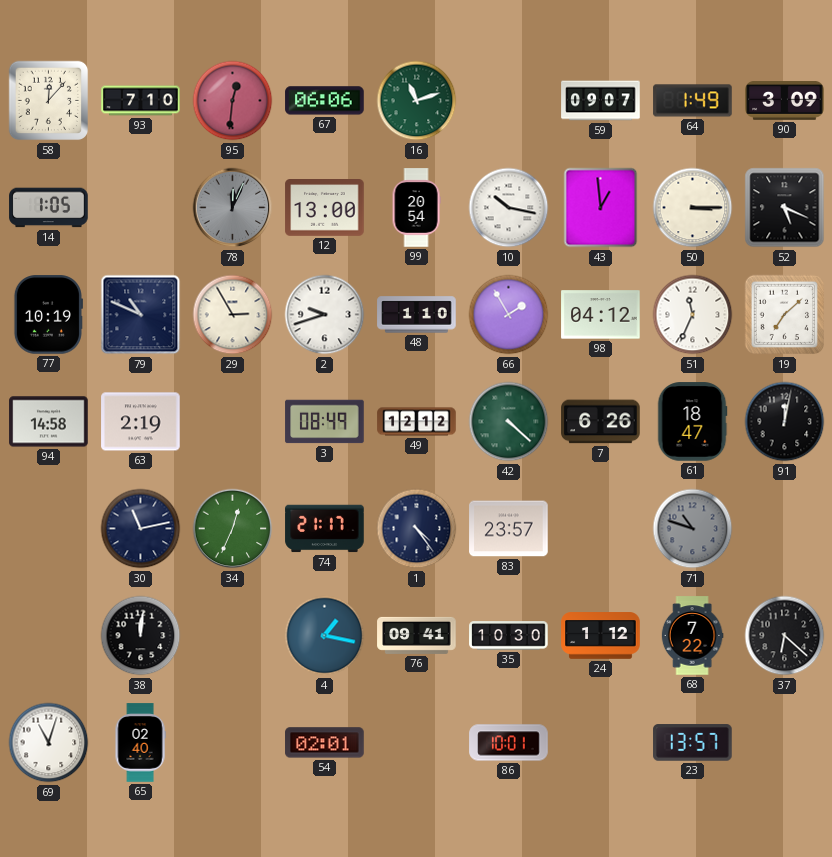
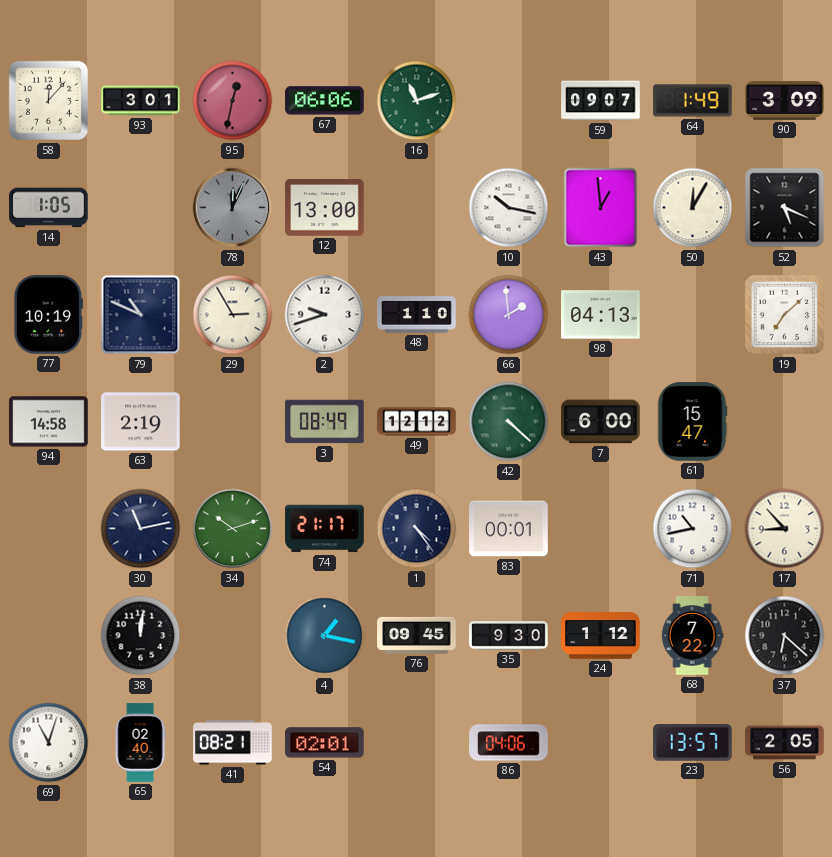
93: 7:10 -> 3:01
95: 12:31 -> 12:32
99: 20:54 -> none
50: 3:15 -> 12:05
66: 1:55 -> 1:59
98: 04:12 -> 04:13
51: 11:34 -> none
7: 6:26 -> 6:00
61: 18:47 -> 15:47
91: 12:02 -> none
34: 12:34 -> 10:12
83: 23:57 -> 00:01
71: 10:48 -> 10:43
71 dial: grey -> white
17: none -> 8:53
76: 09:41 -> 09:45
35: 10:30 -> 9:30
41: none -> 08:21
86: 10:01 -> 04:06
56: none -> 2:05
